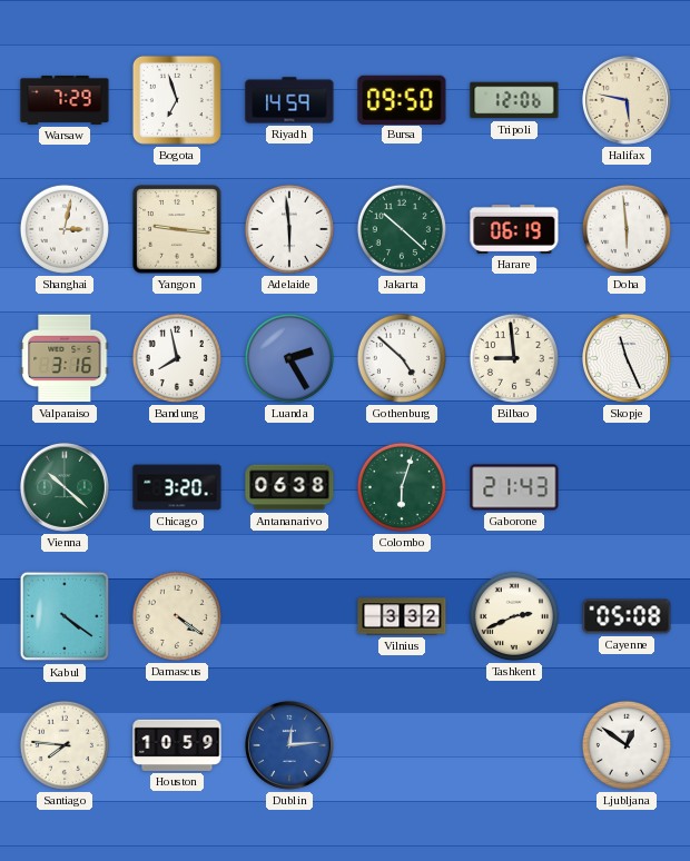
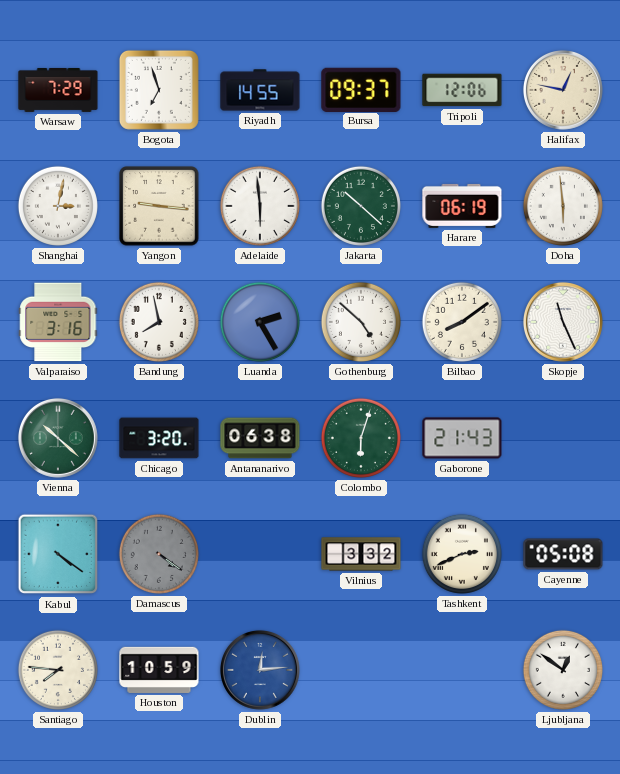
Riyadh: 14:59 -> 14:55
Bursa: 09:50 -> 09:37
Halifax: 5:47 -> 12:47
Bilbao: 8:59 -> 8:09
Damascus dial: cream -> grey
